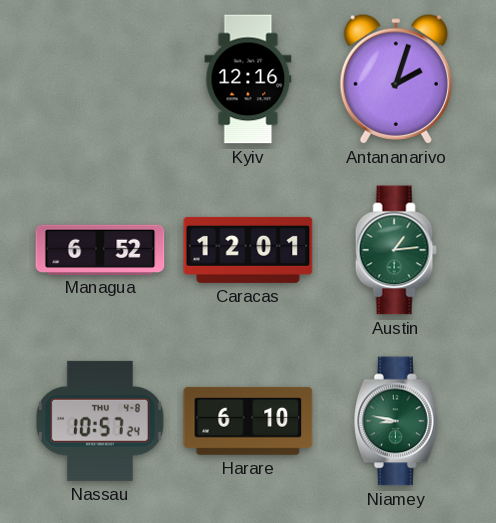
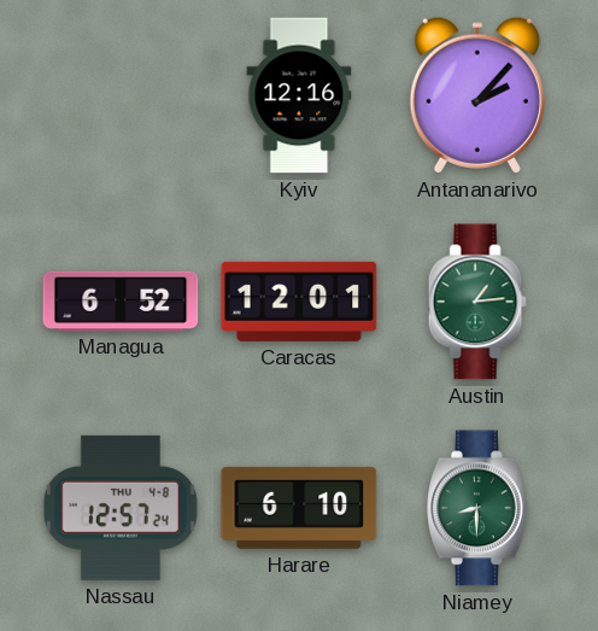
Antananarivo: 2:03 -> 2:07
Nassau: 10:57 -> 12:57
Niamey: 8:47 -> 8:30
